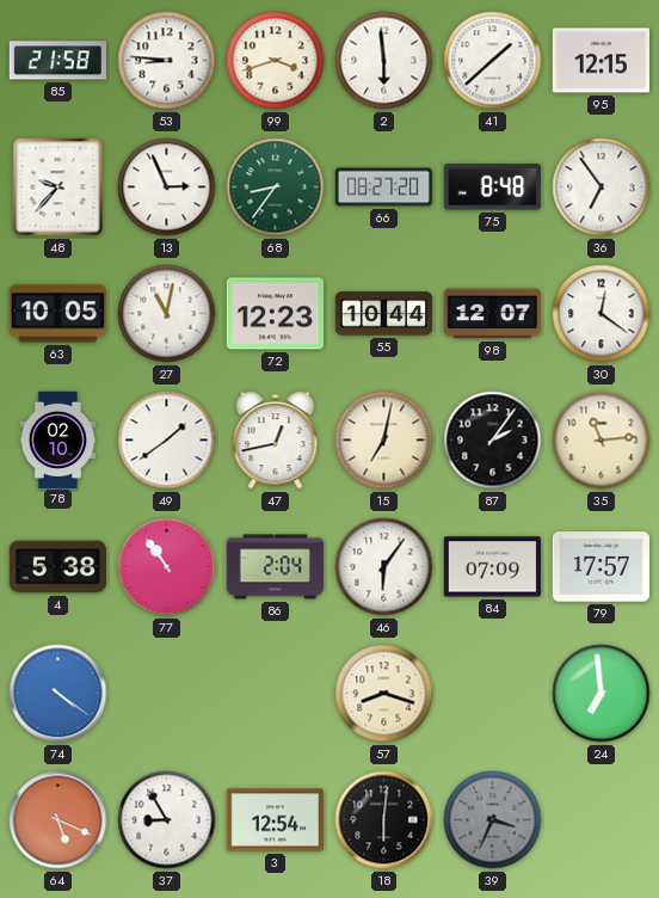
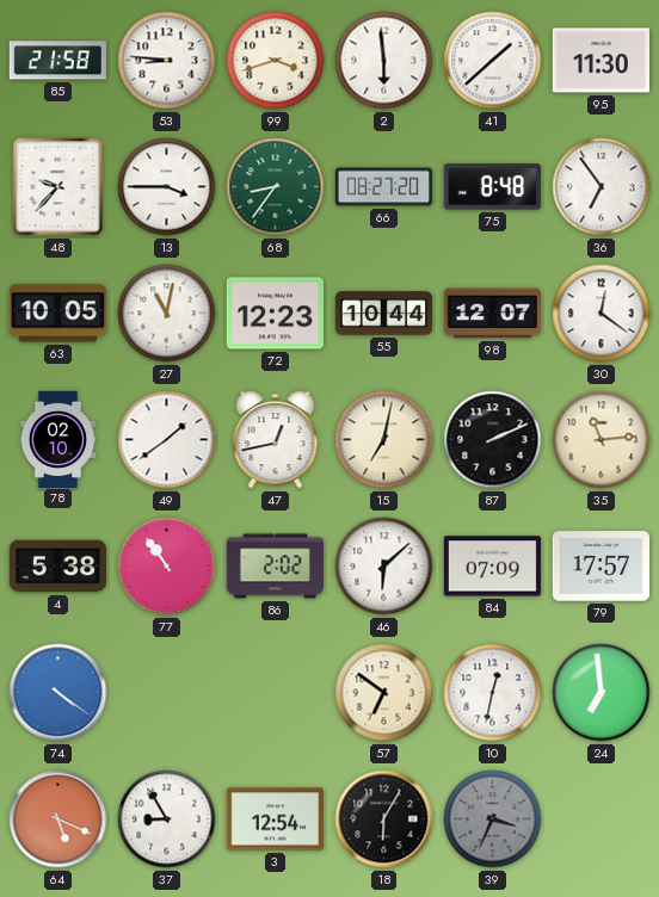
95: 12:15 -> 11:30
13: 2:56 -> 3:45
87: 2:06 -> 2:11
86: 2:04 -> 2:02
46: 6:06 -> 6:08
57: 8:18 -> 6:51
10: none -> 12:32
18: 6:01 -> 6:05
